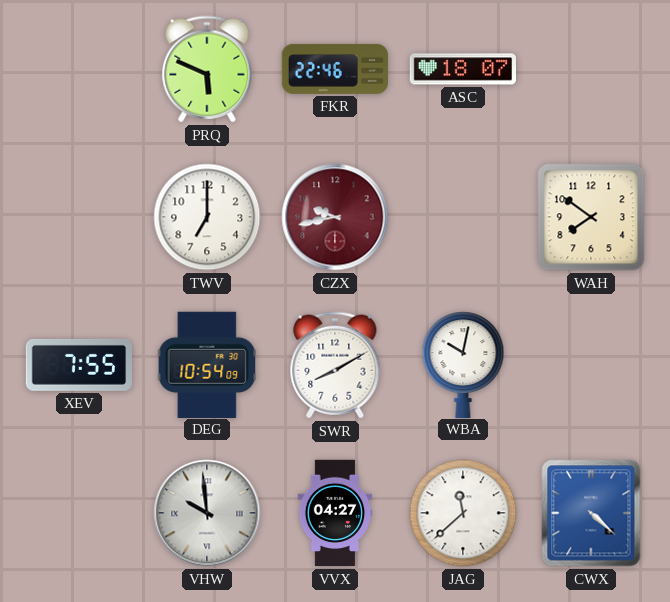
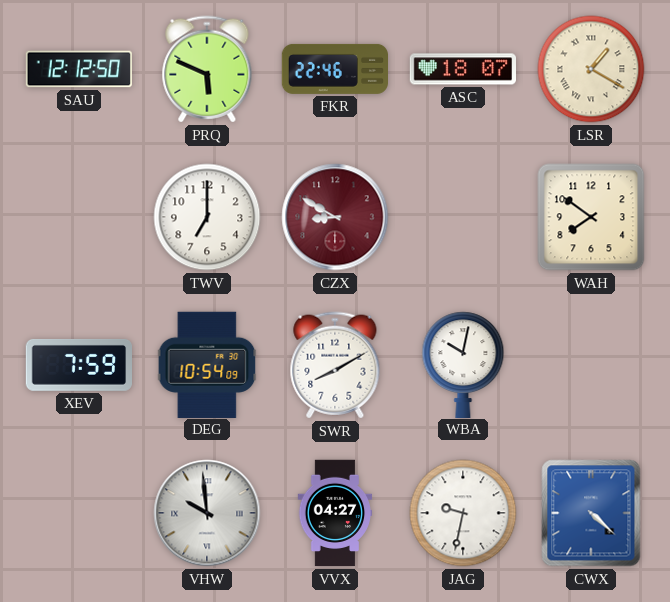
SAU: none -> 12:12
LSR: none -> 1:20
CZX: 9:43 -> 8:50
XEV: 7:55 -> 7:59
JAG: 11:38 -> 9:32
